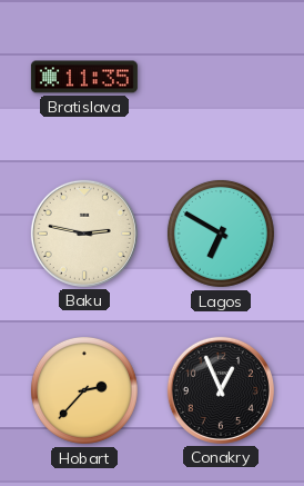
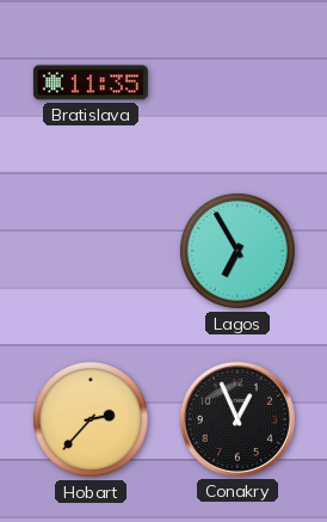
Baku: 2:47 -> none
Lagos: 6:50 -> 6:55
